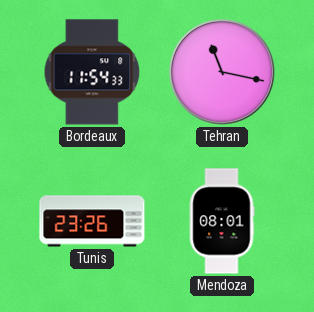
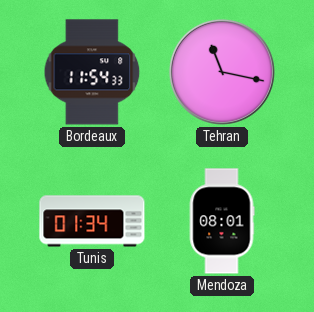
Tunis: 23:26 -> 01:34
